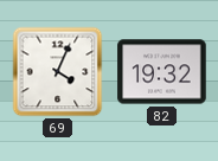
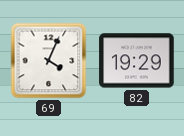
82: 19:32 -> 19:29
